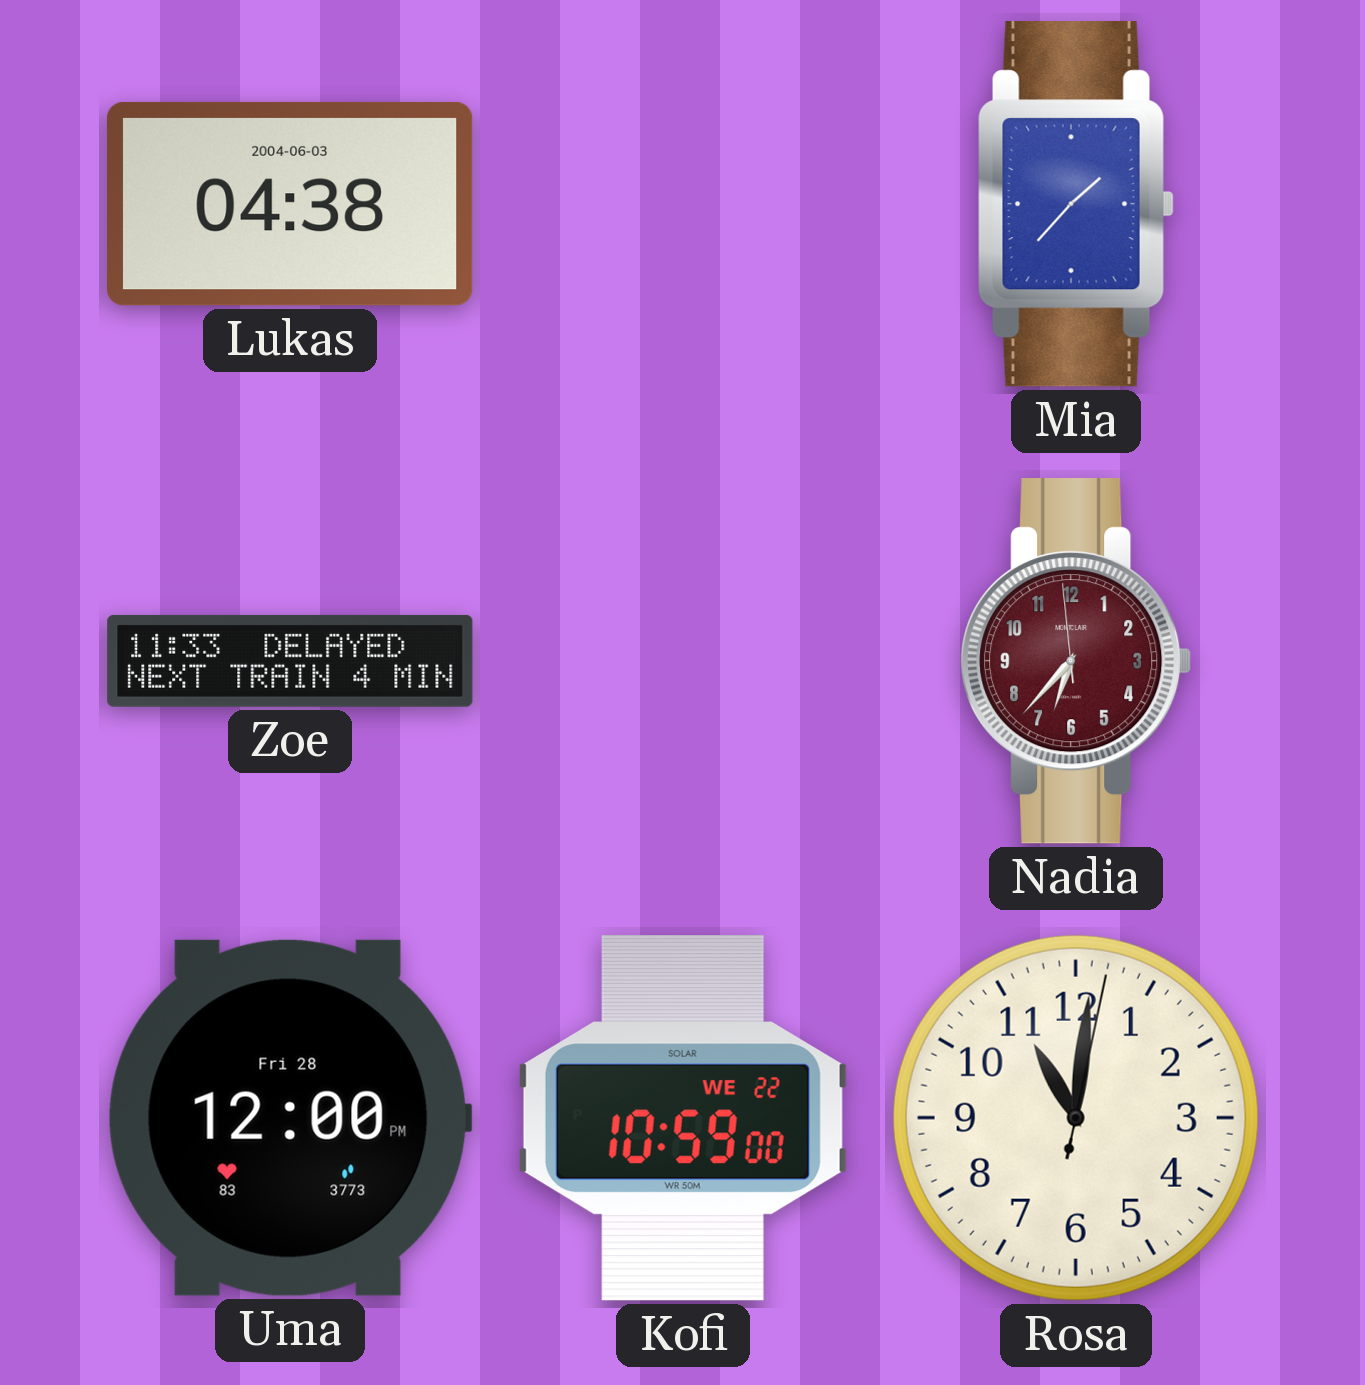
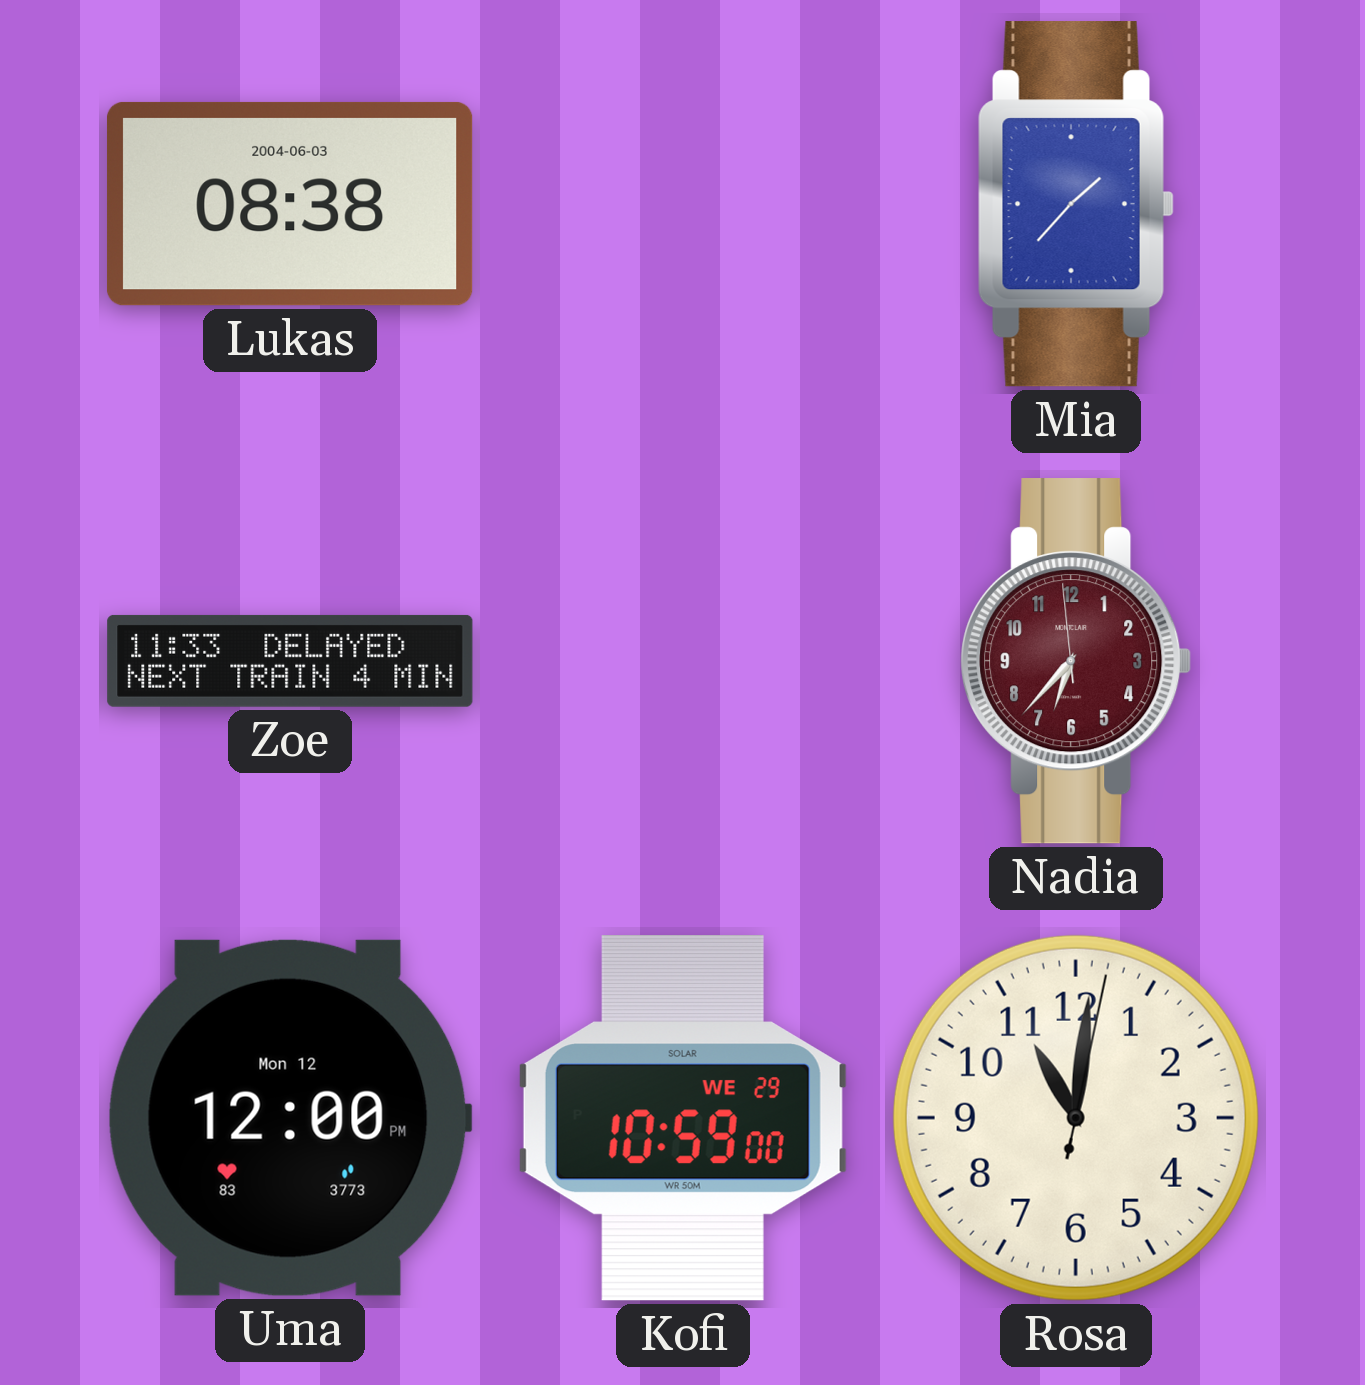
Lukas: 04:38 -> 08:38
Uma date: Fri 28 -> Mon 12
Kofi date: WE 22 -> WE 29
